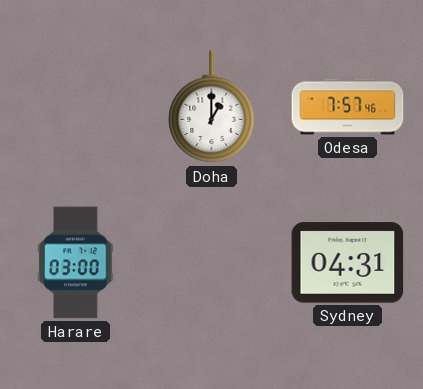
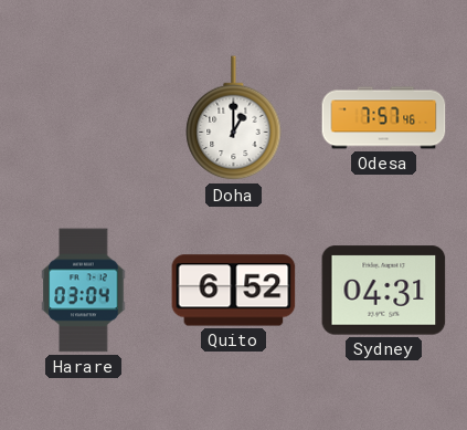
Harare: 03:00 -> 03:04
Quito: none -> 6:52
